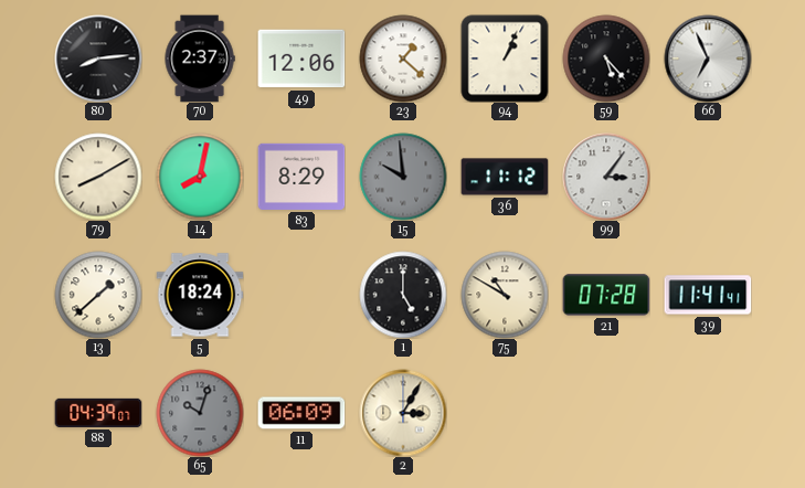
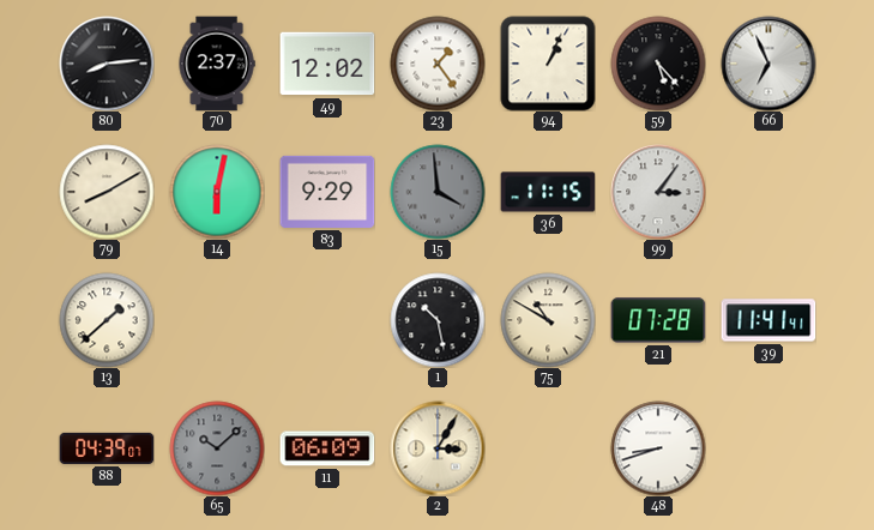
49: 12:06 -> 12:02
23: 1:22 -> 1:24
14: 8:02 -> 6:02
83: 8:29 -> 9:29
15: 9:59 -> 3:59
36: 11:12 -> 11:15
5: 18:24 -> none
1: 5:00 -> 10:28
65: 10:03 -> 10:08
48: none -> 8:42
